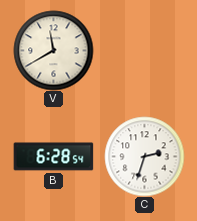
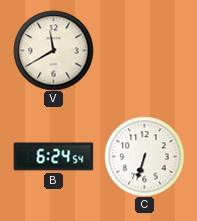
B: 6:28 -> 6:24
C: 2:33 -> 6:33
